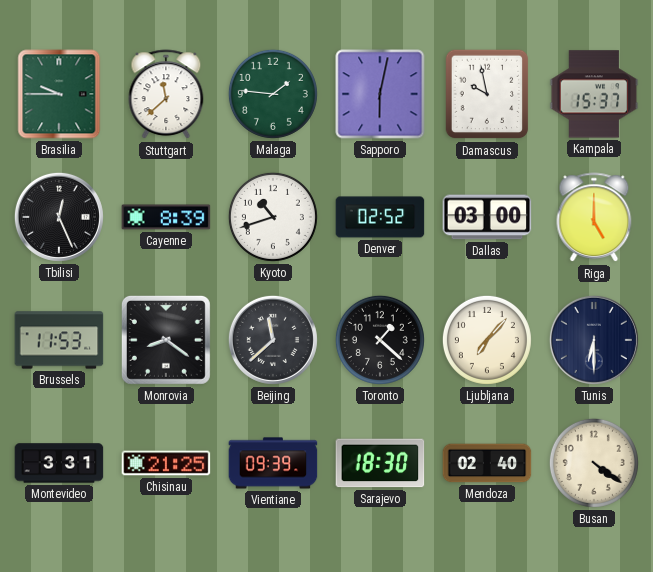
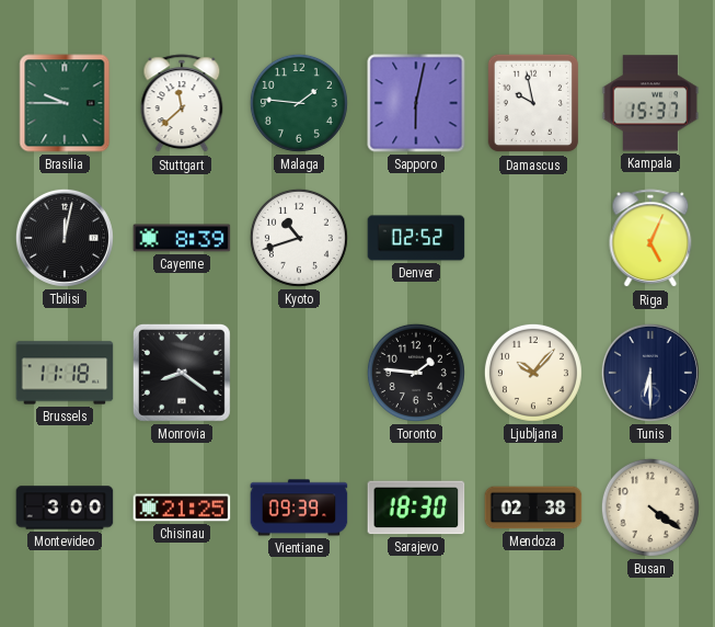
Tbilisi: 12:26 -> 12:02
Dallas: 03:00 -> none
Riga: 5:00 -> 5:04
Brussels: 11:53 -> 11:18
Beijing: 11:38 -> none
Toronto: 1:22 -> 1:46
Ljubljana: 7:07 -> 10:07
Montevideo: 3:31 -> 3:00
Mendoza: 02:40 -> 02:38
